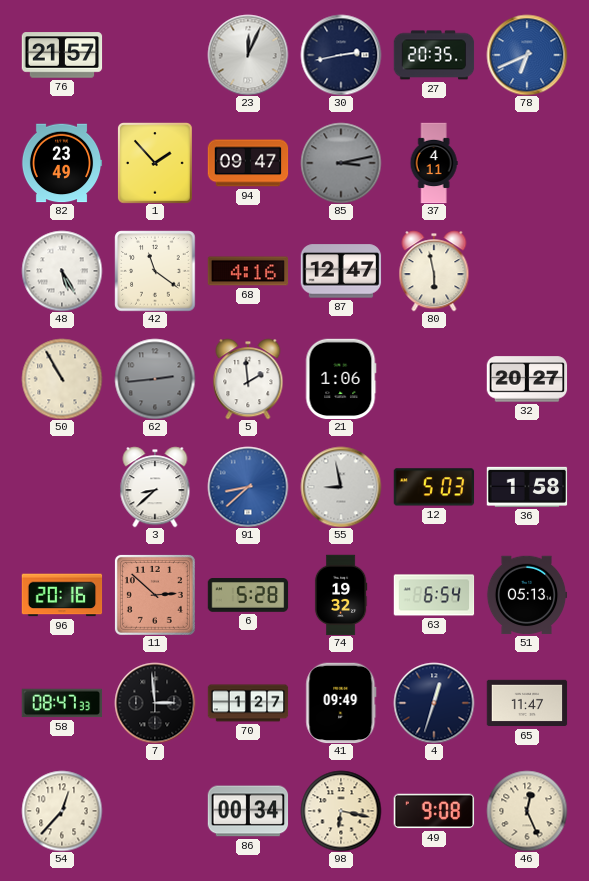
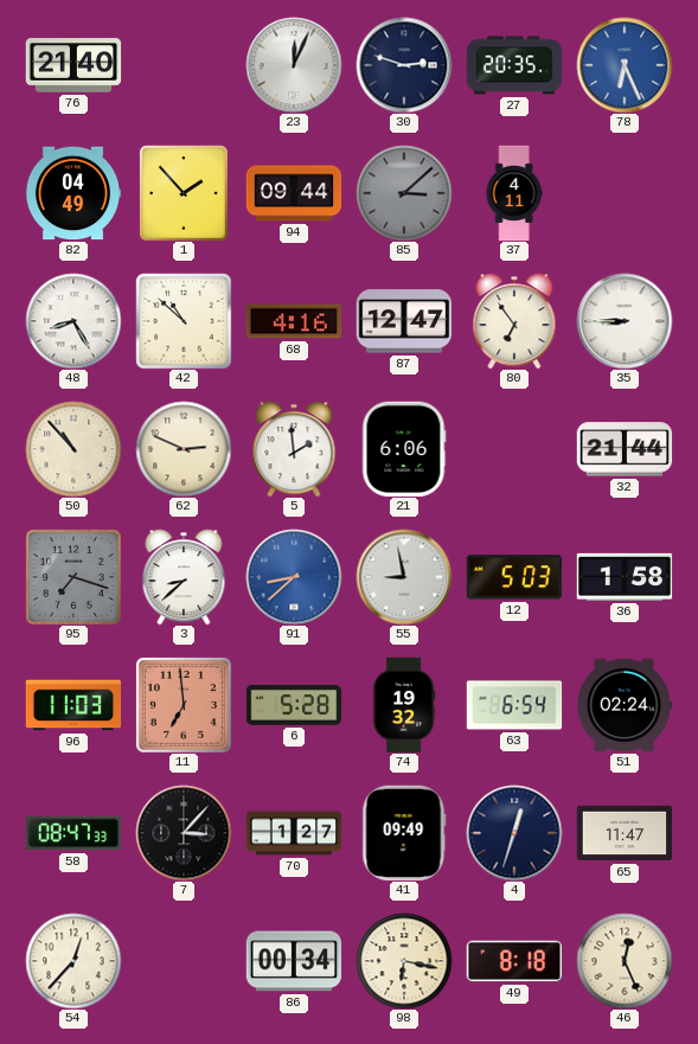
76: 21:57 -> 21:40
30: 2:43 -> 2:48
78: 6:41 -> 6:26
82: 23:49 -> 04:49
94: 09:47 -> 09:44
85: 3:13 -> 3:08
48: 5:25 -> 8:25
42: 11:21 -> 10:52
80: 5:58 -> 6:54
35: none -> 8:45
50: 10:55 -> 10:53
62: 2:44 -> 2:49
62 dial: grey -> cream
21: 1:06 -> 6:06
32: 20:27 -> 21:44
95: none -> 7:18
96: 20:16 -> 11:03
11: 2:52 -> 6:59
51: 05:13 -> 02:24
7: 2:59 -> 3:07
49: 9:08 -> 8:18
